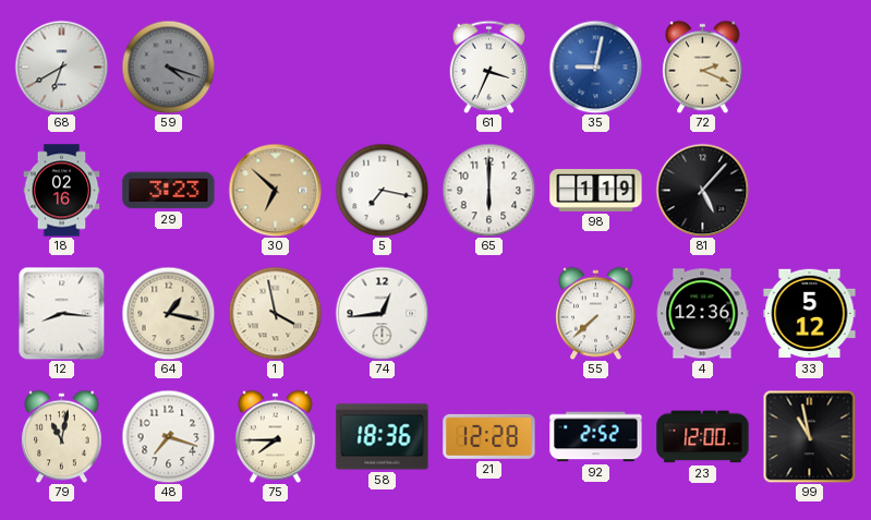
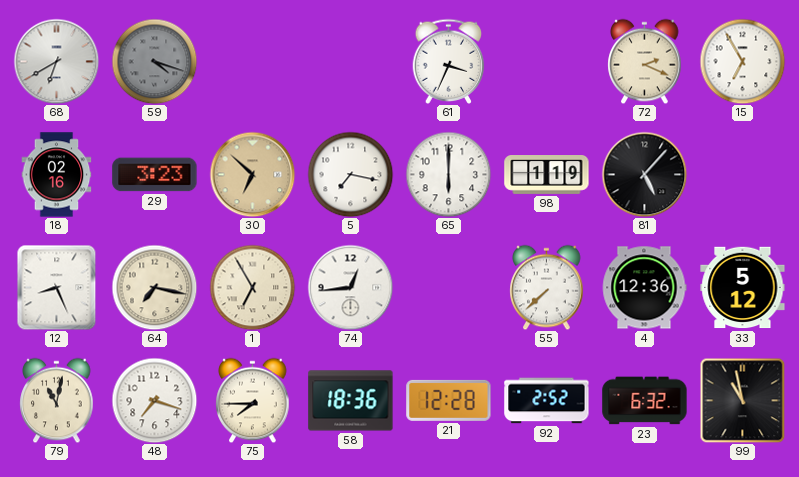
35: 9:02 -> none
15: none -> 6:55
12: 8:16 -> 8:26
64: 1:17 -> 7:17
1: 3:58 -> 6:55
23: 12:00 -> 6:32
